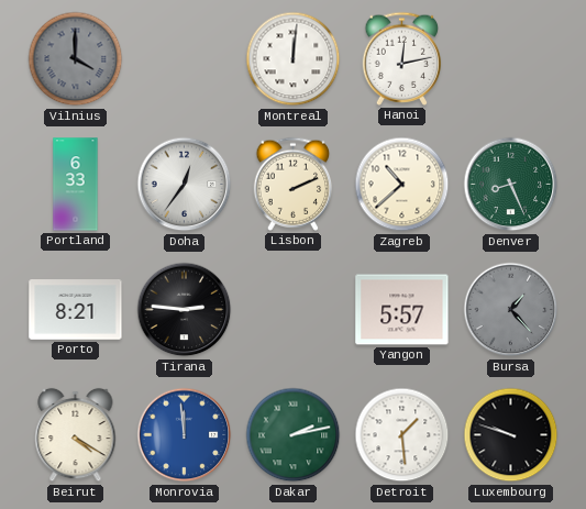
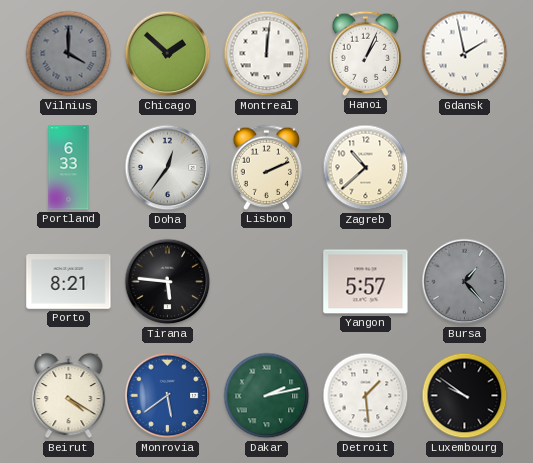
Chicago: none -> 1:52
Hanoi: 12:13 -> 1:04
Gdansk: none -> 1:58
Denver: 8:26 -> none
Tirana: 2:46 -> 5:46
Monrovia: 11:59 -> 5:39
Luxembourg: 9:48 -> 9:51
